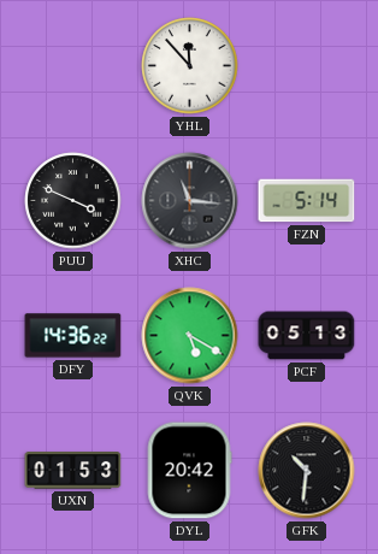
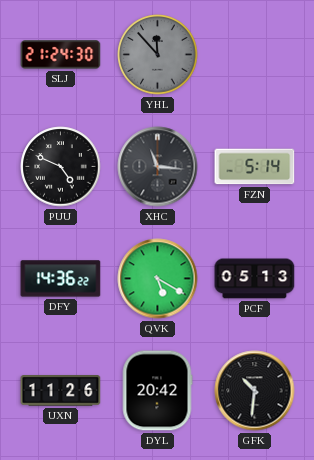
SLJ: none -> 21:24
YHL dial: white -> grey
PUU: 3:49 -> 4:49
UXN: 01:53 -> 11:26
